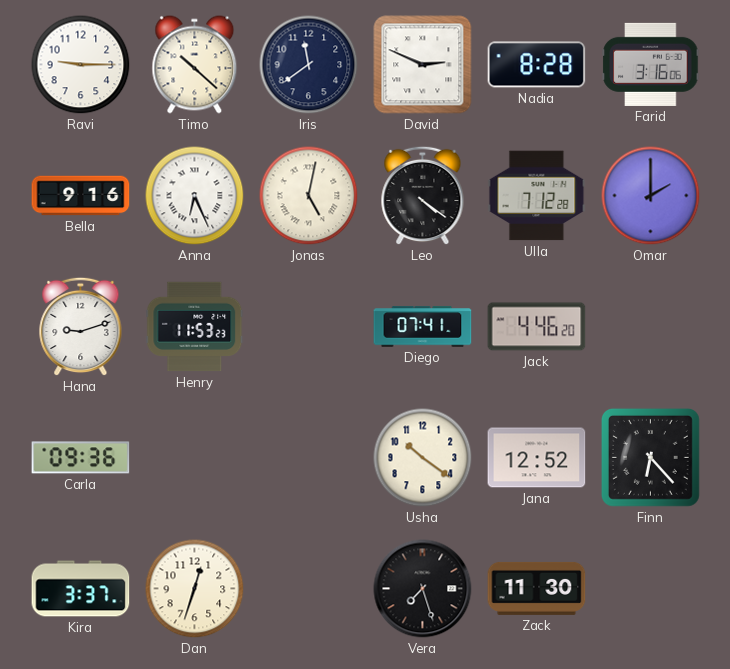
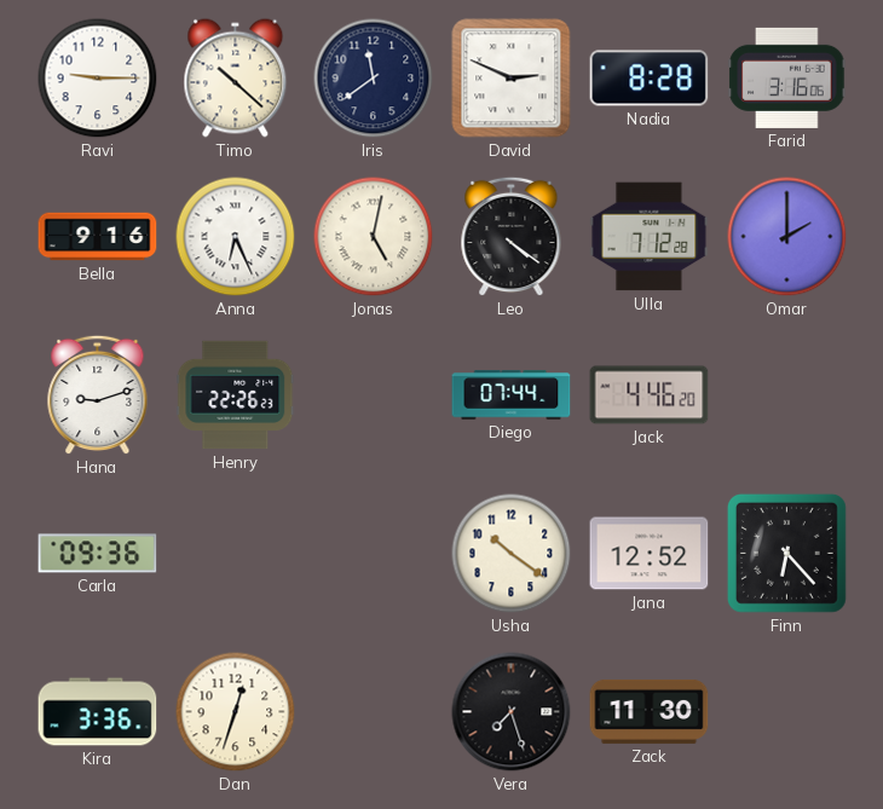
Henry: 11:53 -> 22:26
Diego: 07:41 -> 07:44
Kira: 3:37 -> 3:36
